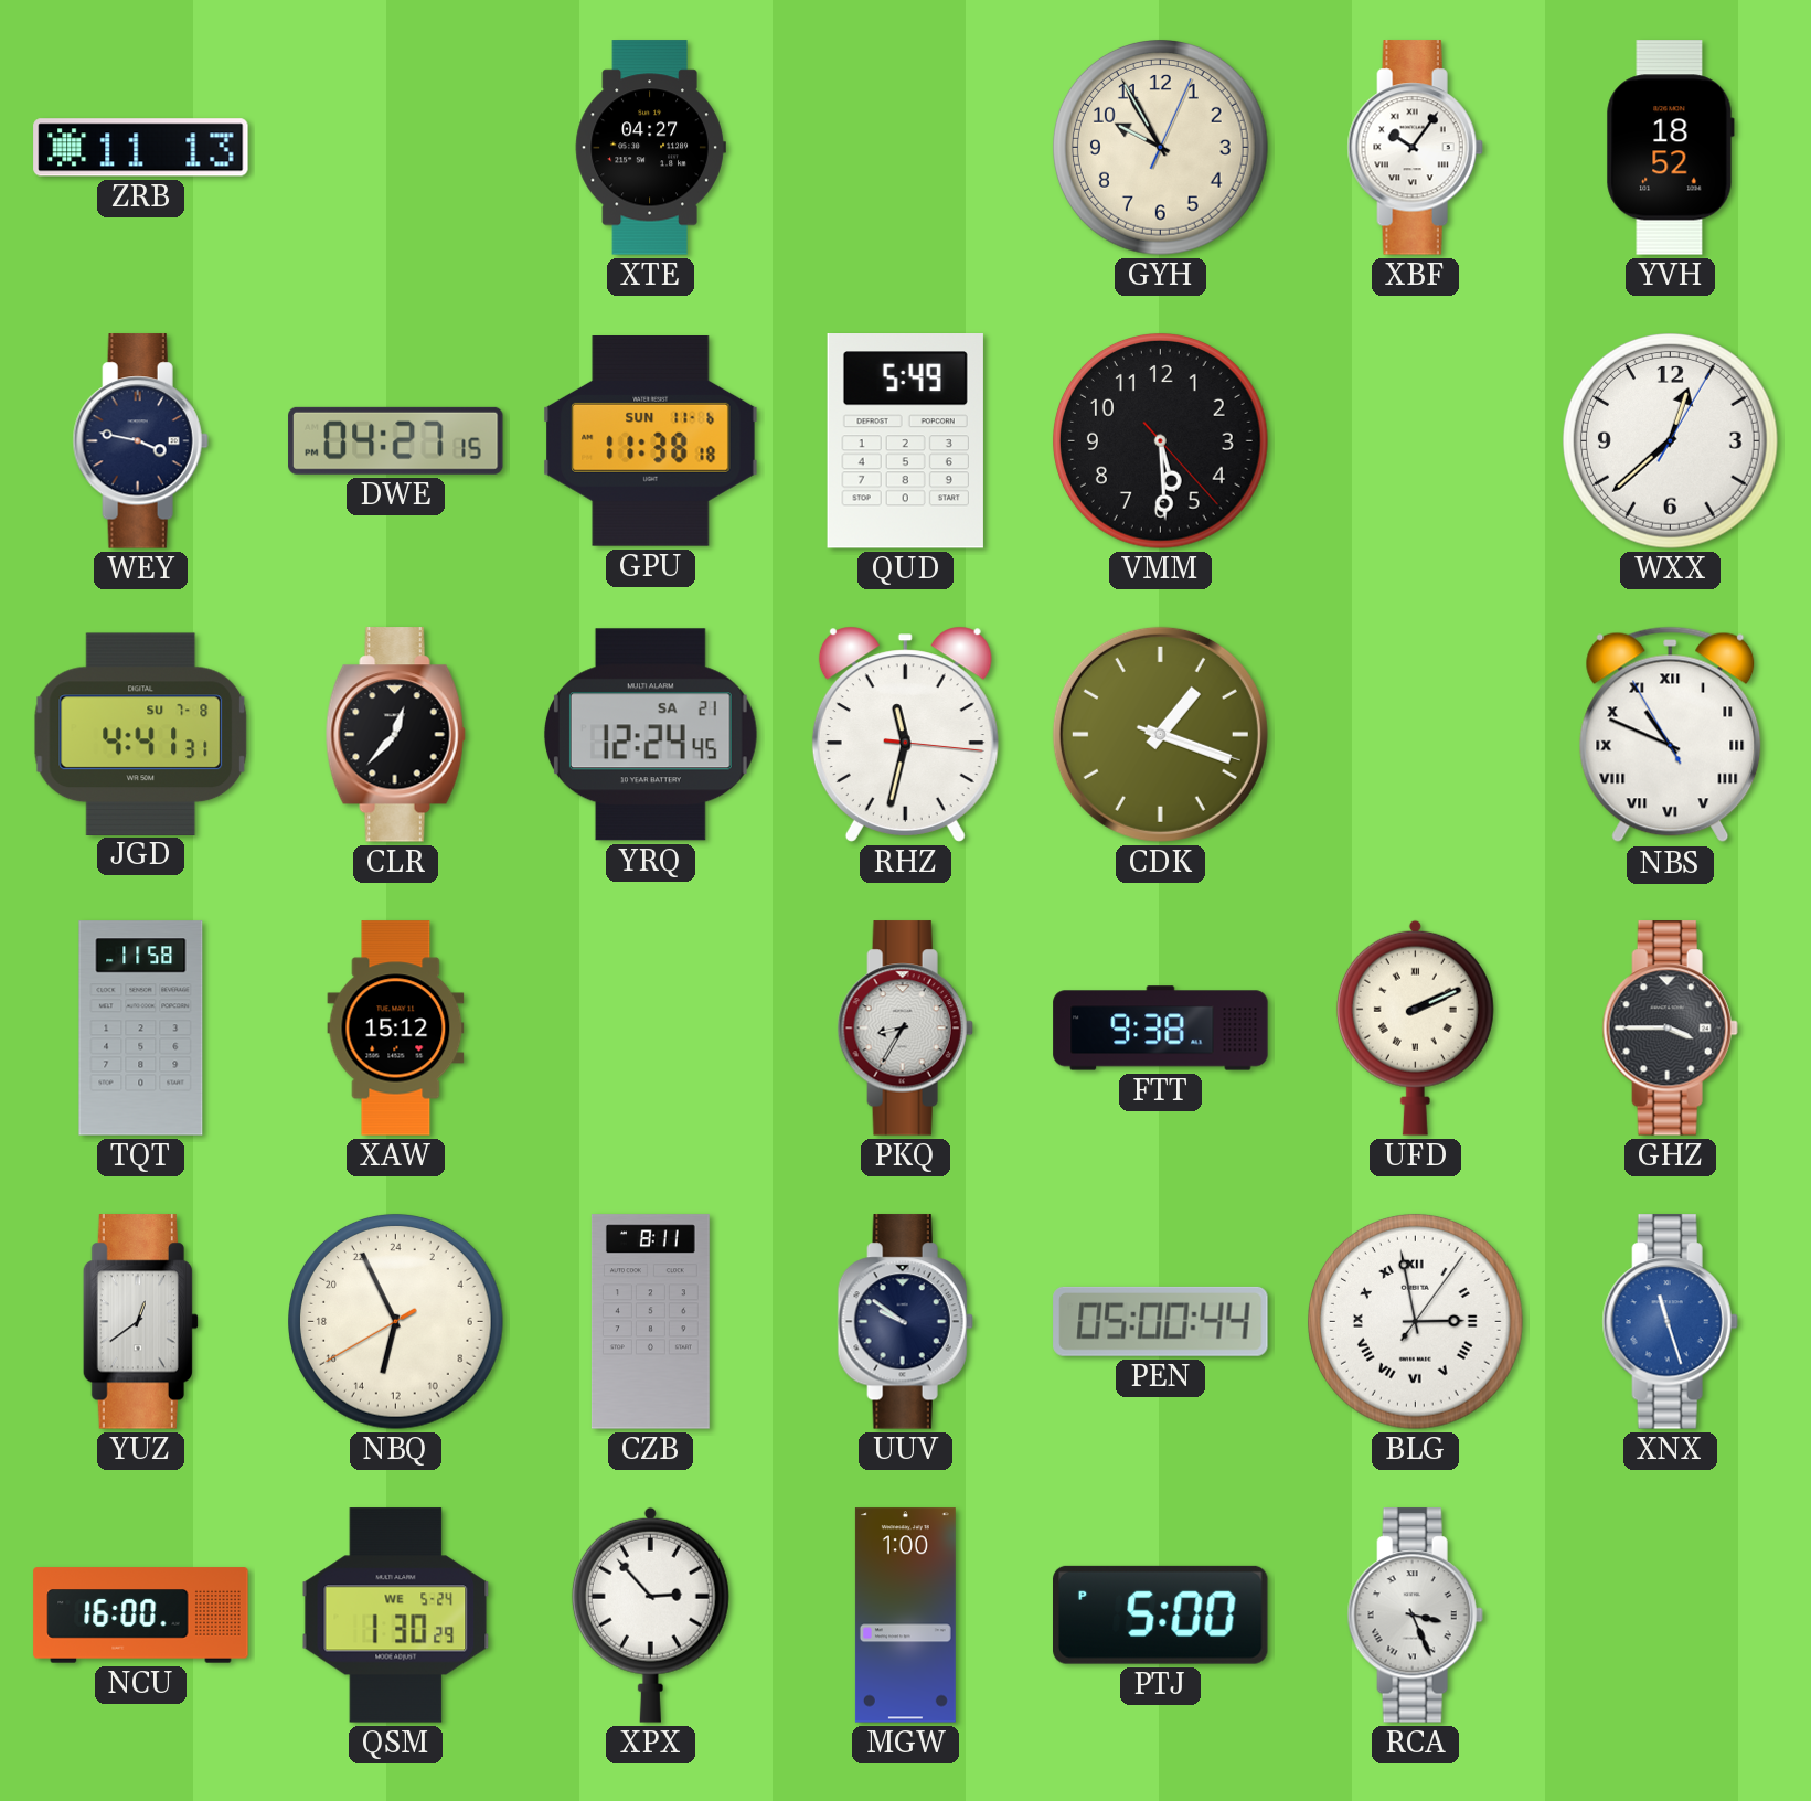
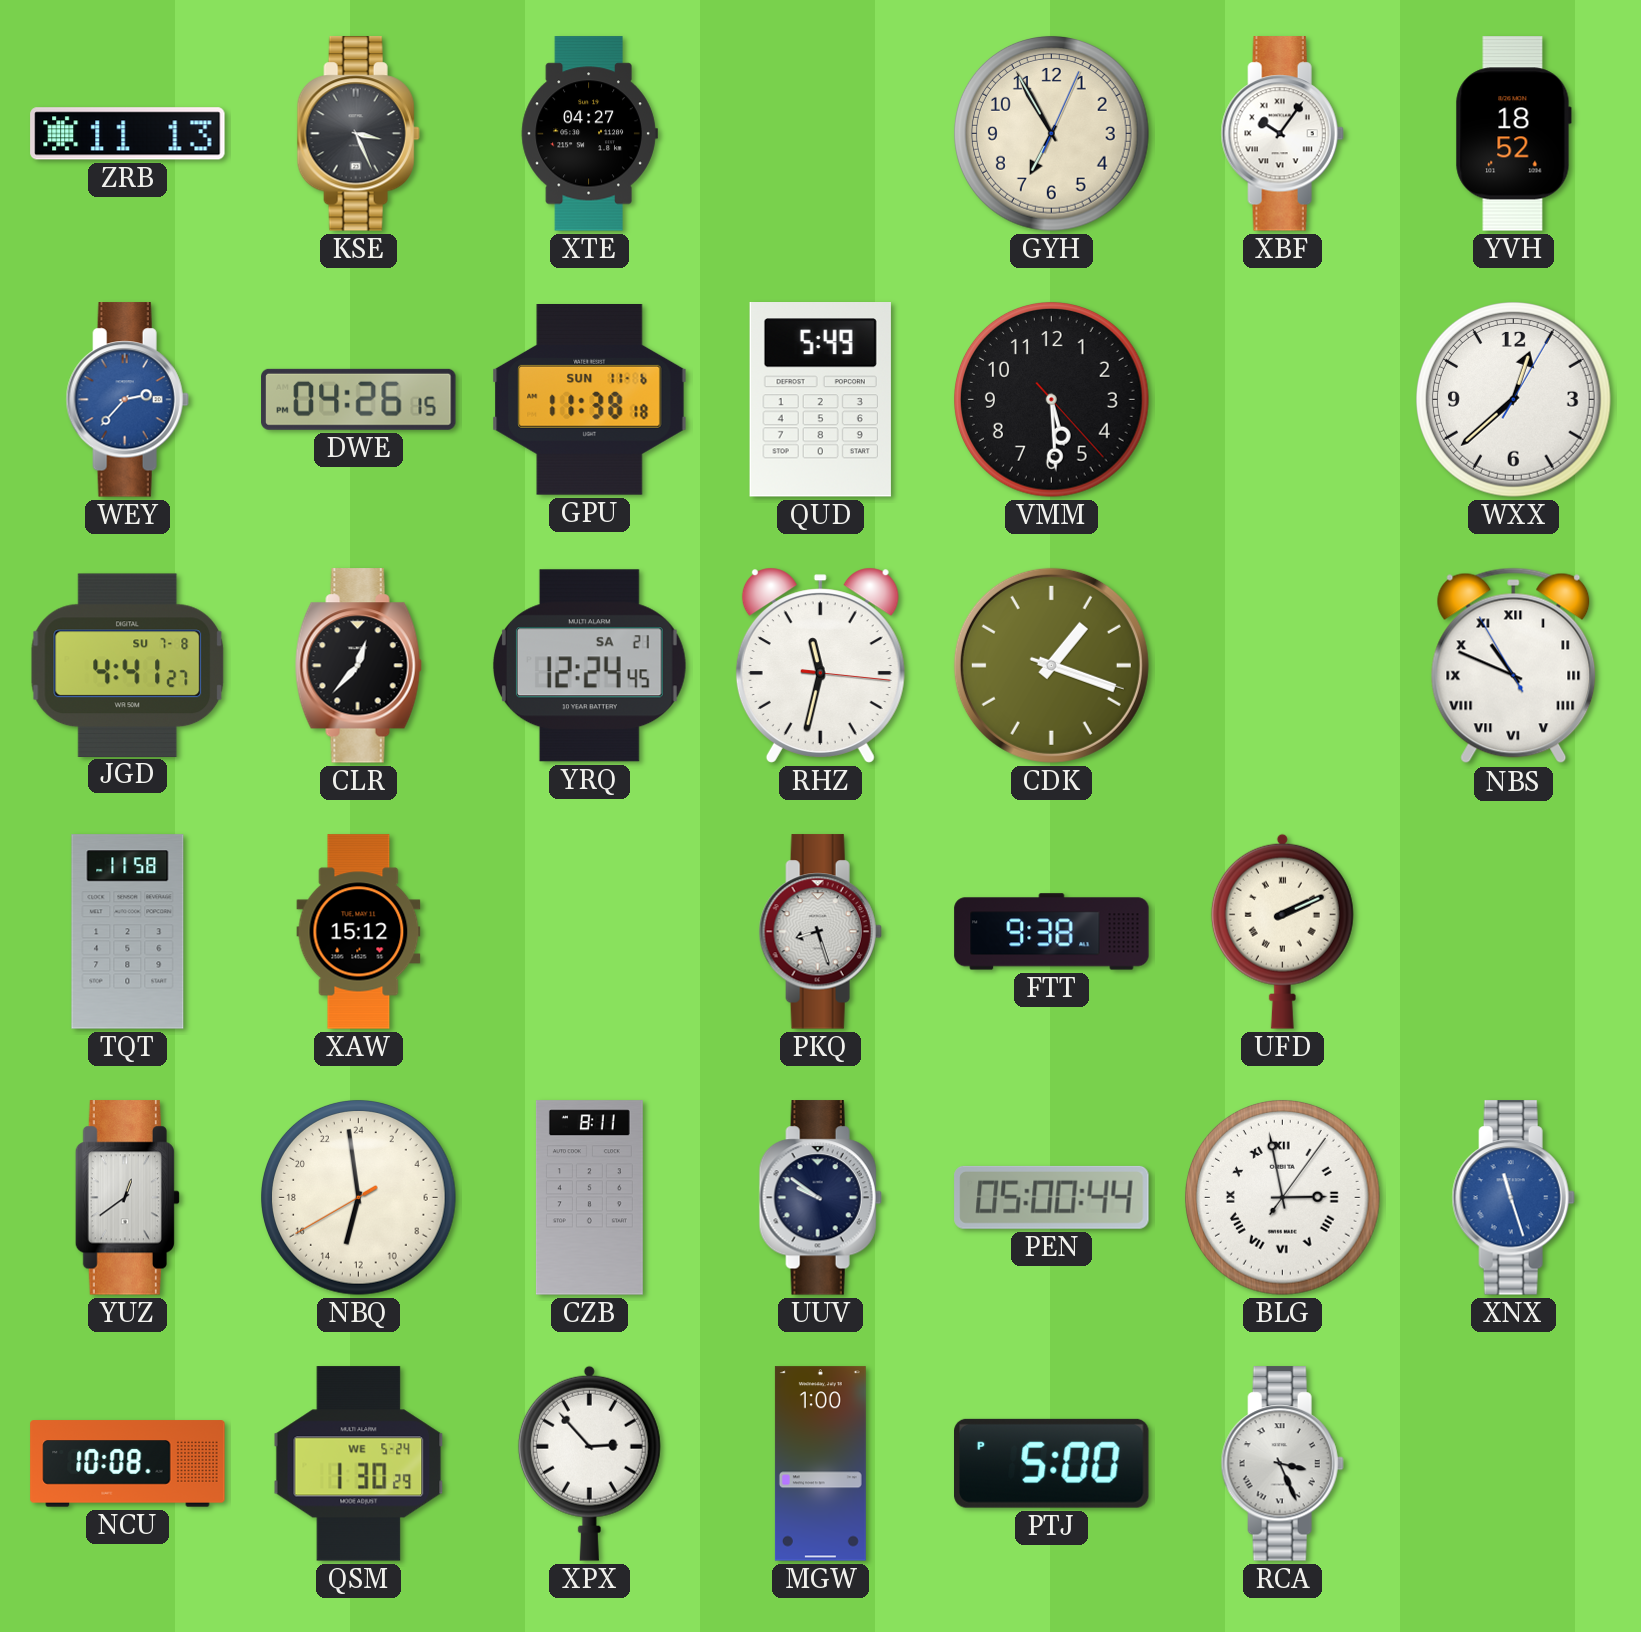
KSE: none -> 3:26
GYH: 9:55 -> 6:55
WEY: 3:47 -> 2:37
WEY dial: navy -> blue
DWE: 04:27 -> 04:26
JGD: 4:41:31 -> 4:41:27
PKQ: 8:35 -> 8:27
GHZ: 3:45 -> none
NBQ: 12:55 -> 12:58
NCU: 16:00 -> 10:08
